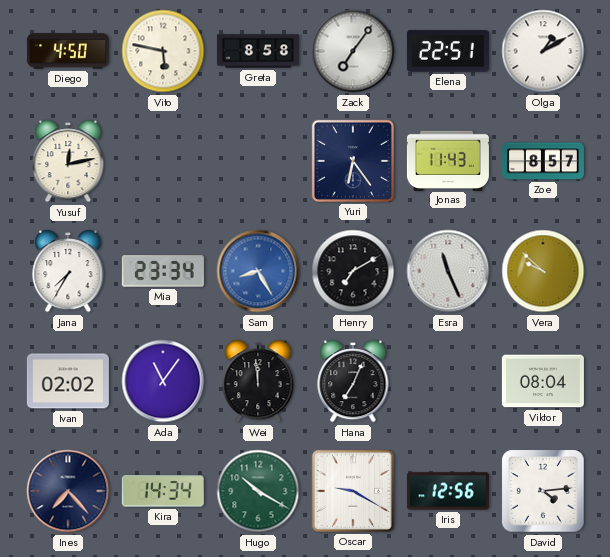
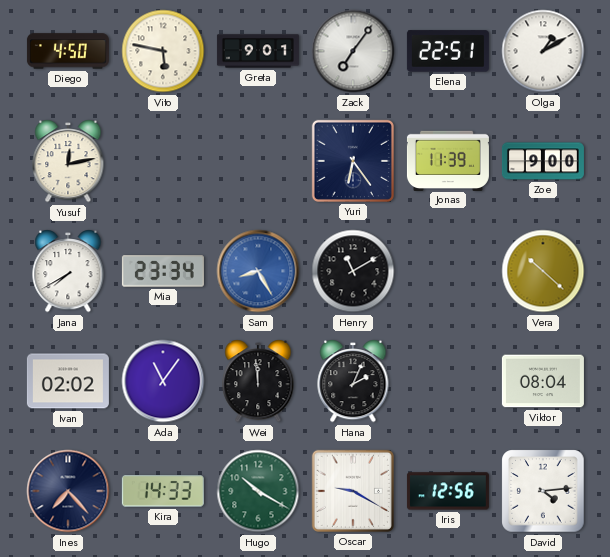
Greta: 8:58 -> 9:01
Jonas: 11:43 -> 11:39
Zoe: 8:57 -> 9:00
Jana: 7:35 -> 7:40
Henry: 7:10 -> 11:10
Esra: 11:26 -> none
Vera: 9:52 -> 10:22
Hana: 7:04 -> 2:04
Kira: 14:34 -> 14:33
